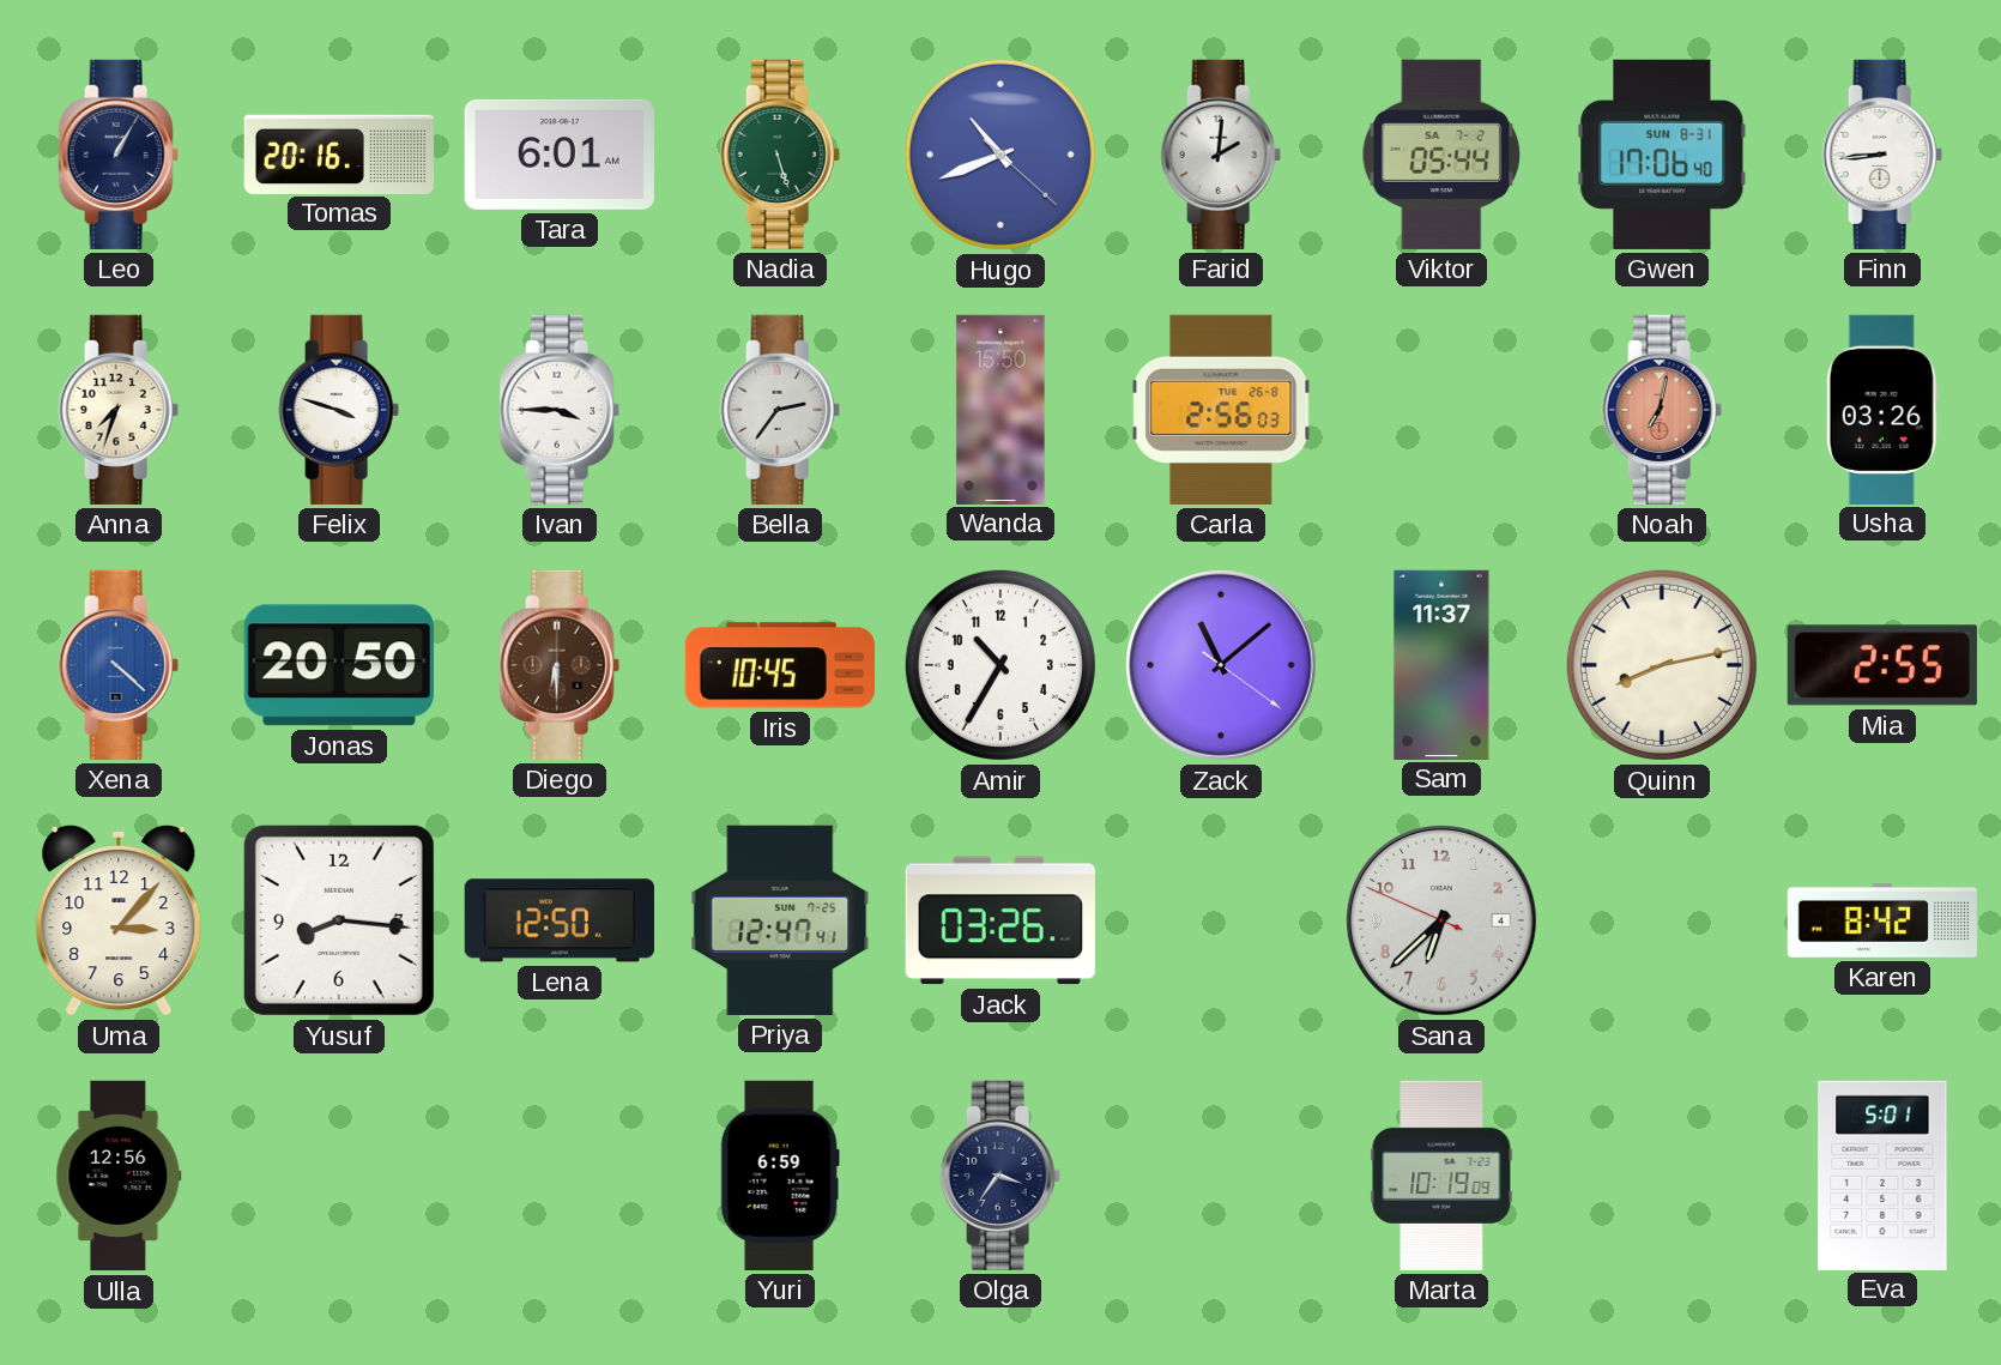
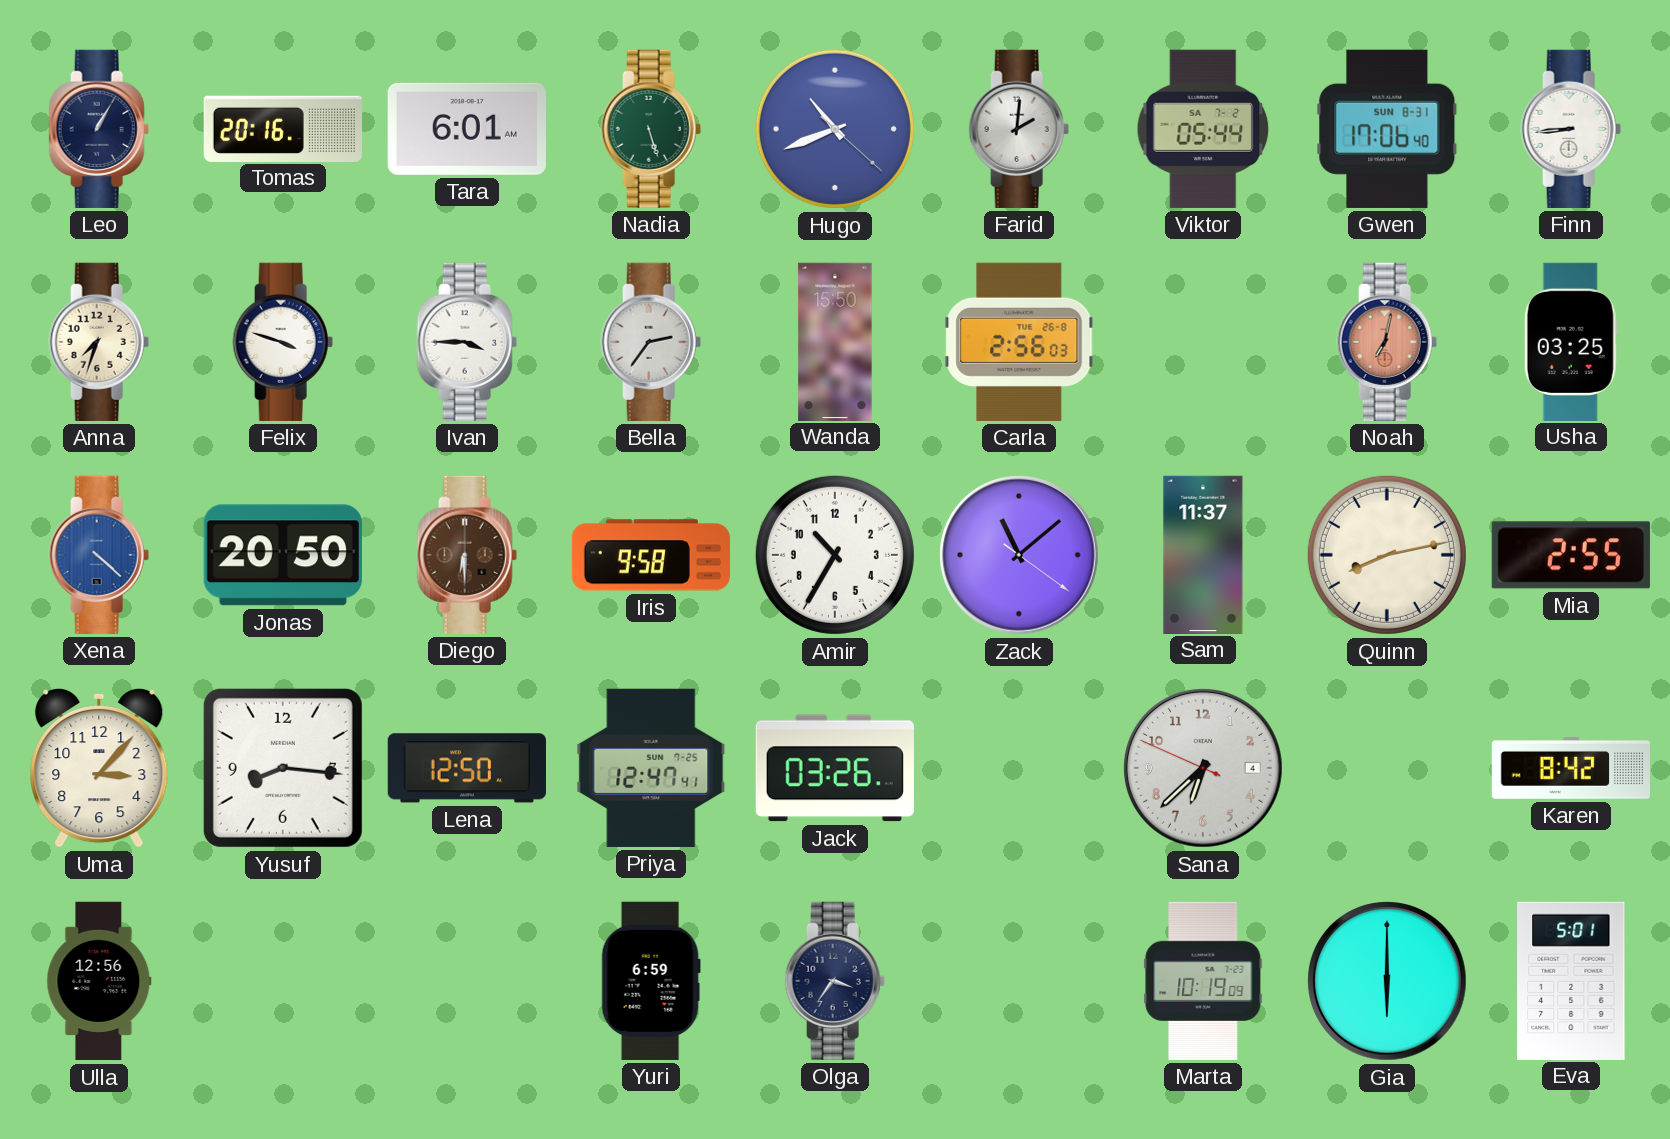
Usha: 03:26 -> 03:25
Iris: 10:45 -> 9:58
Gia: none -> 6:00
